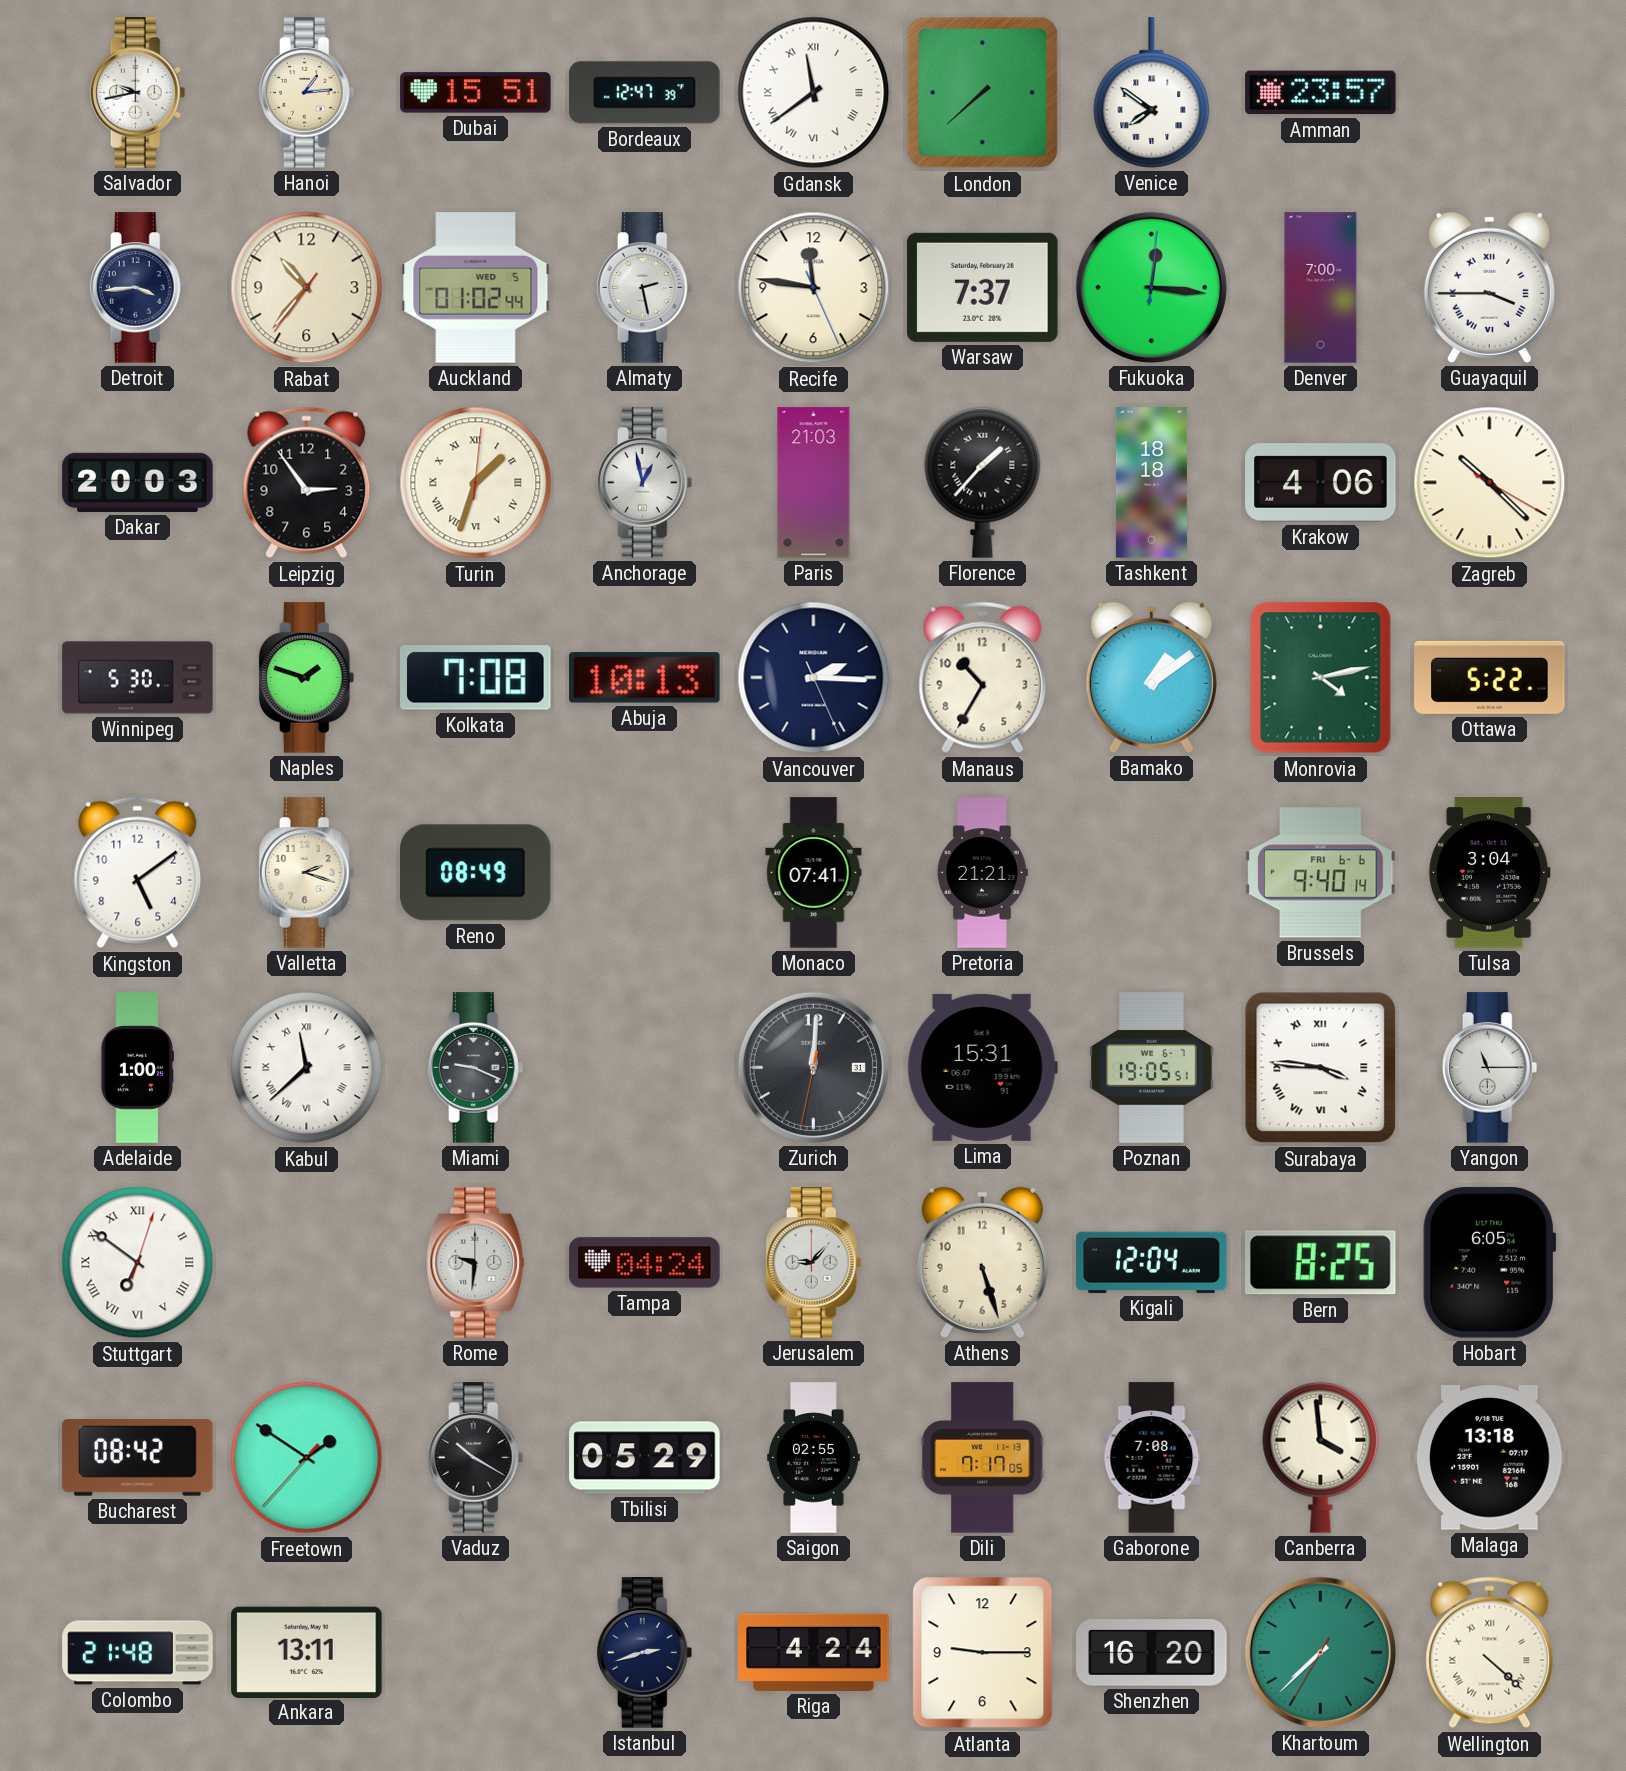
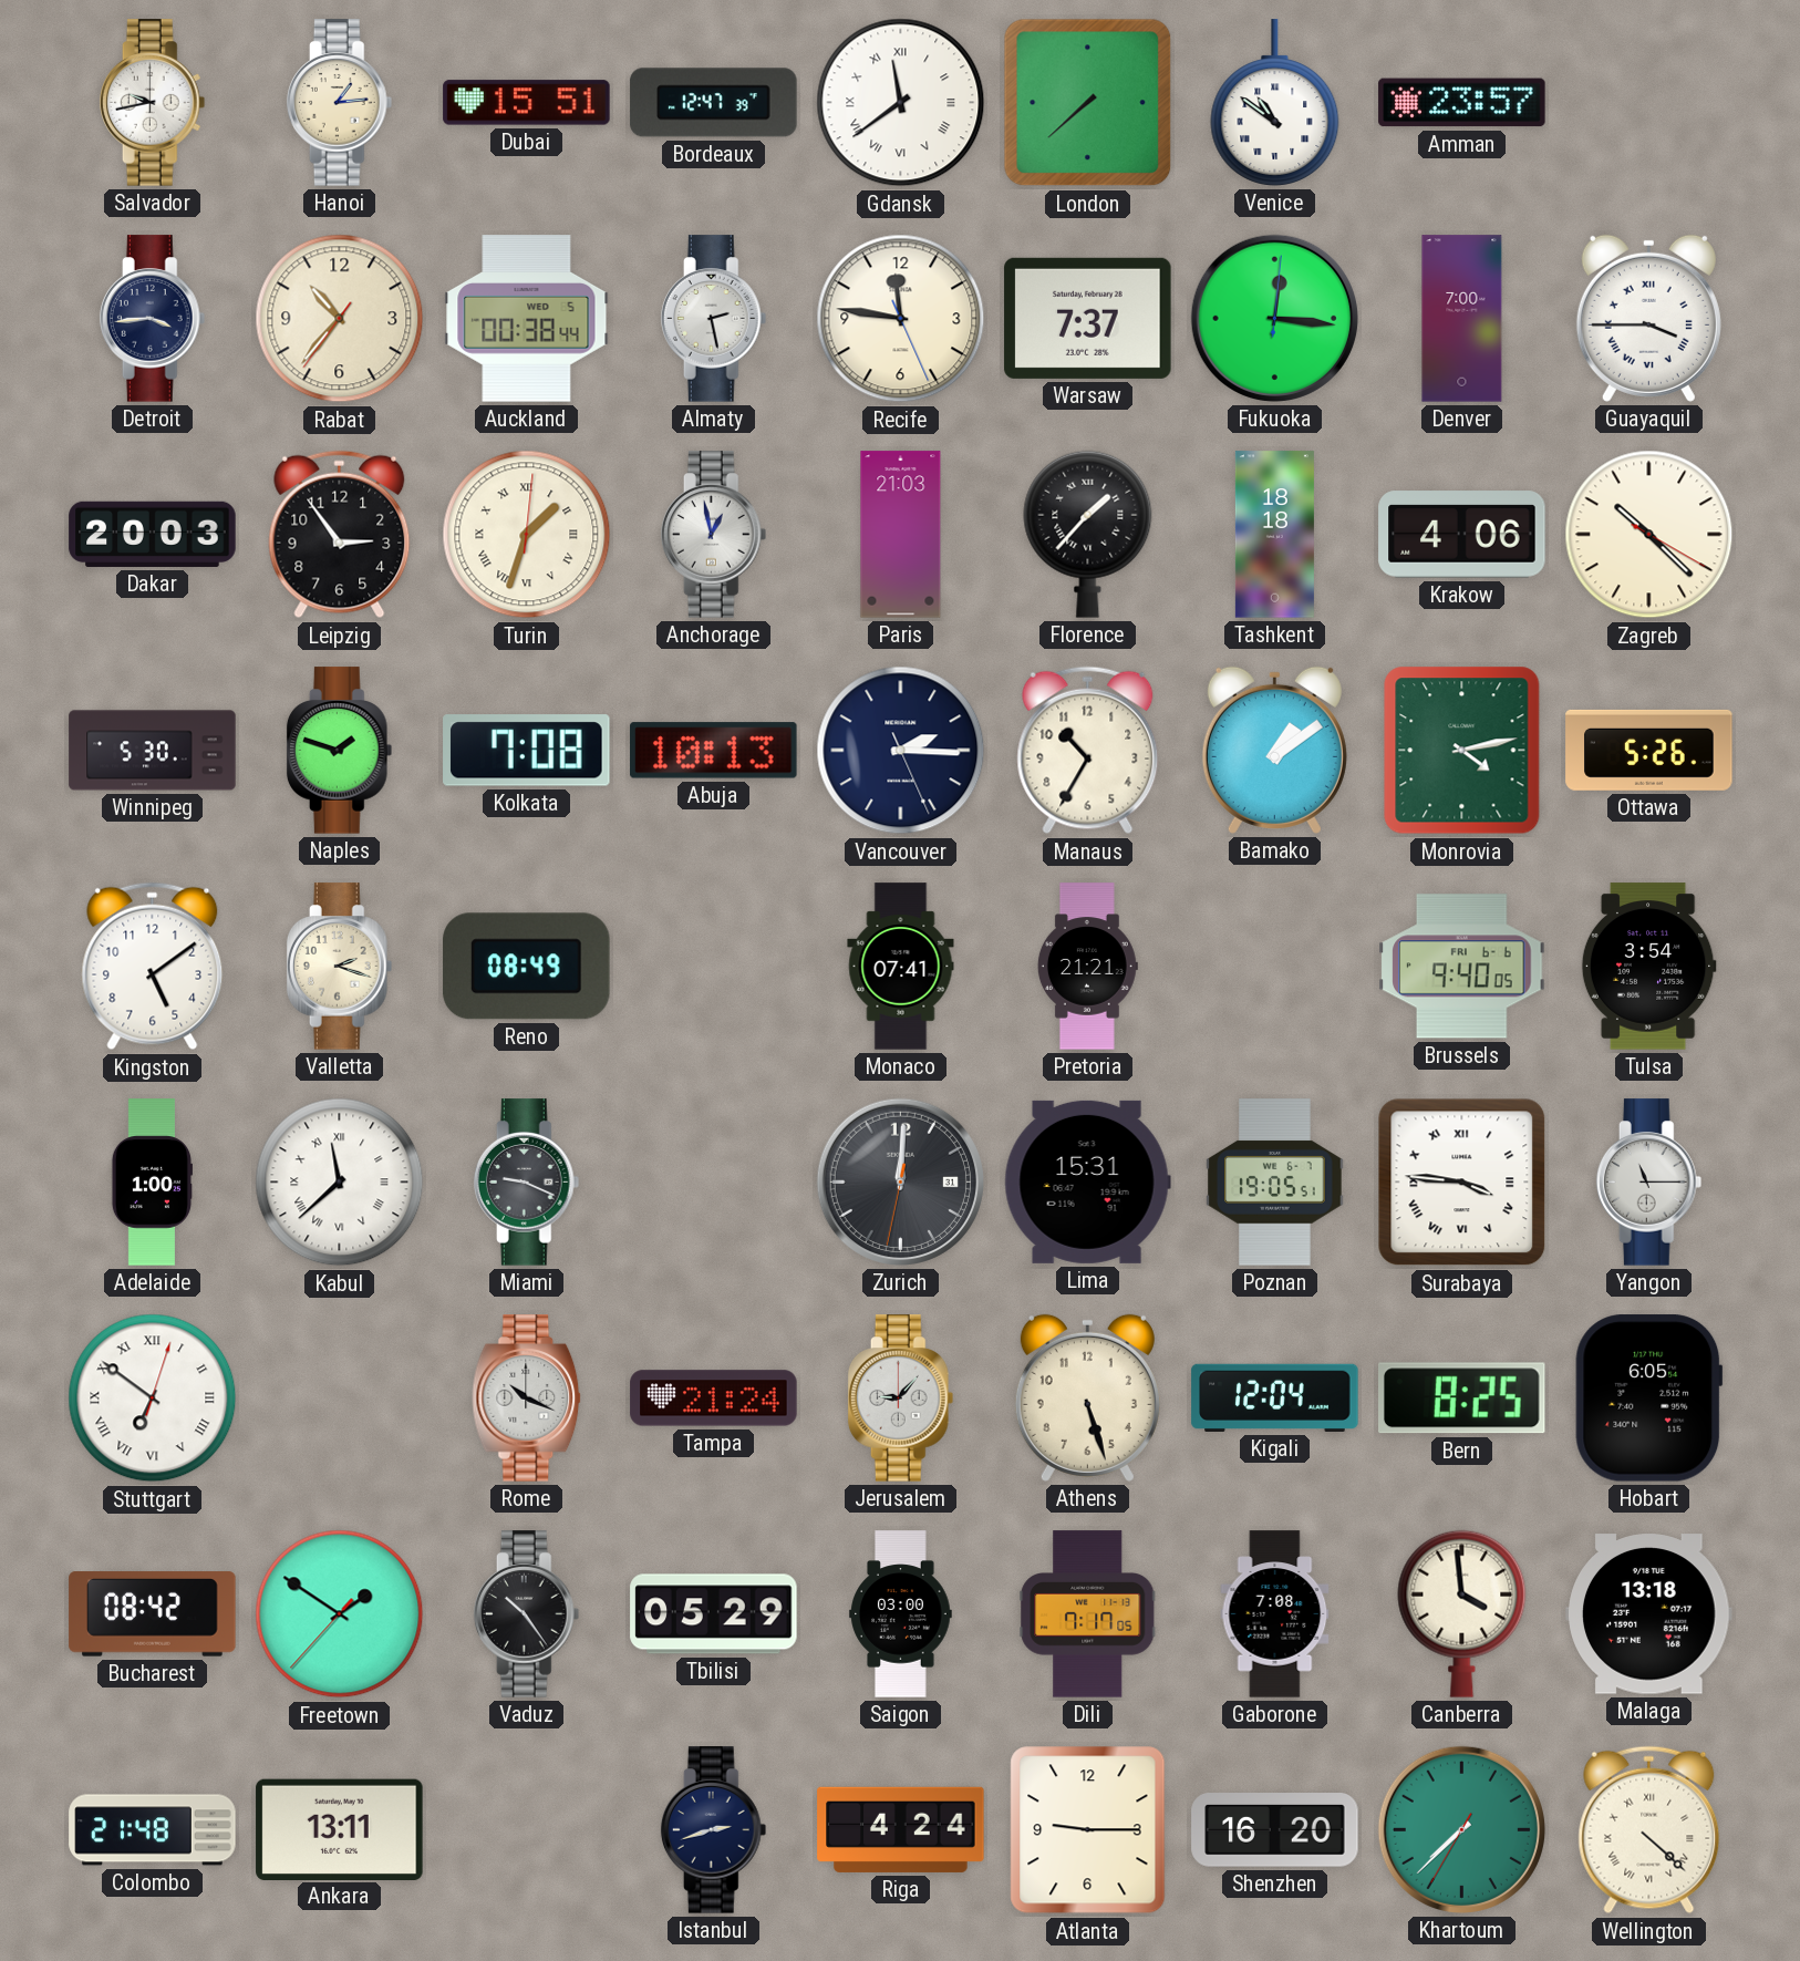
Venice: 7:51 -> 10:51
Auckland: 01:02 -> 00:38
Ottawa: 5:22 -> 5:26
Brussels: 9:40:14 -> 9:40:05
Tulsa: 3:04 -> 3:54
Rome: 9:31 -> 10:19
Tampa: 04:24 -> 21:24
Vaduz: 10:20 -> 10:24
Saigon: 02:55 -> 03:00
